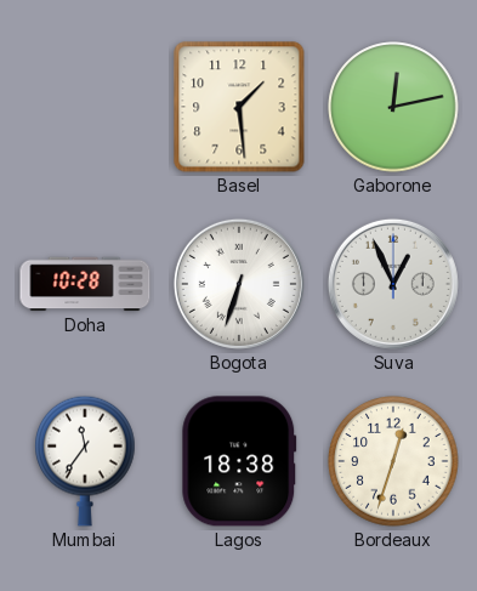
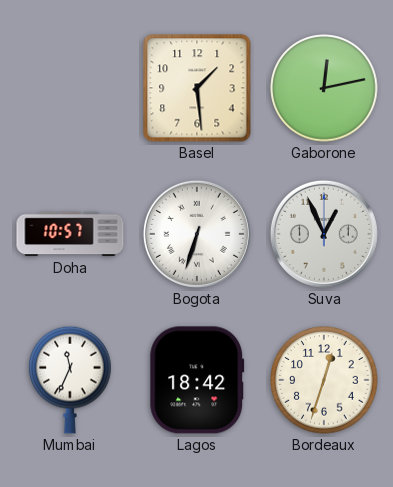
Doha: 10:28 -> 10:57
Mumbai: 11:36 -> 11:34
Lagos: 18:38 -> 18:42
